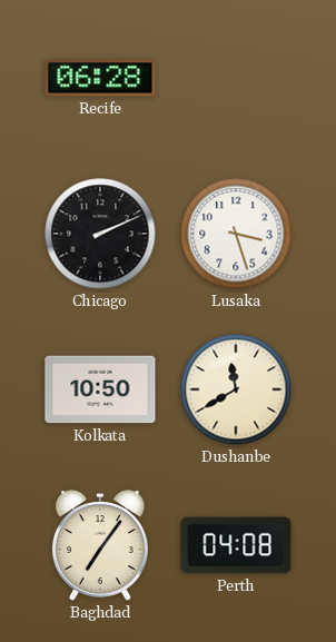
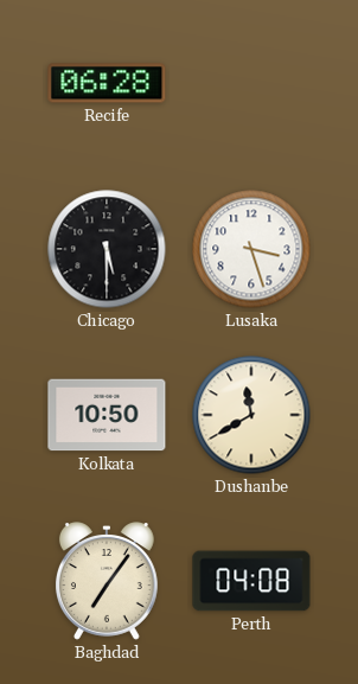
Chicago: 2:11 -> 5:30
